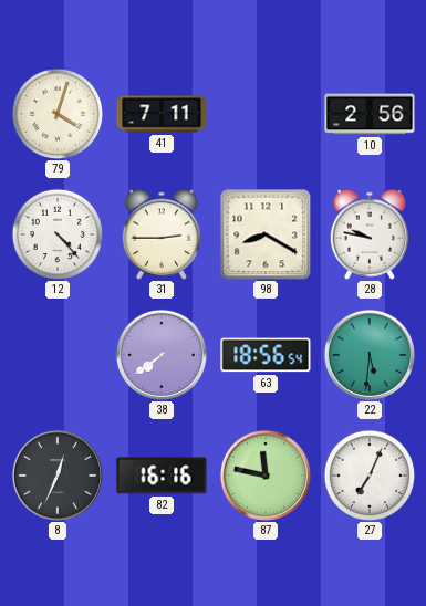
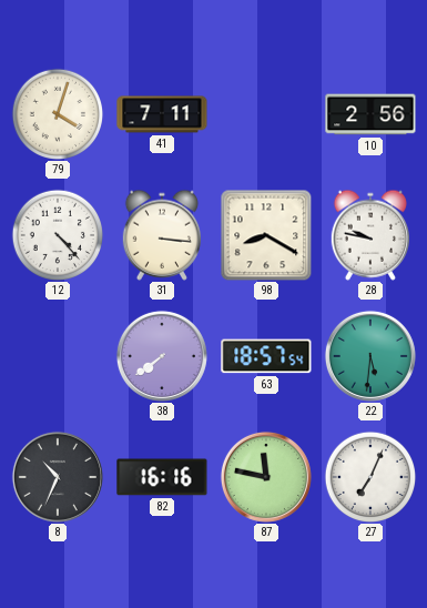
31: 2:45 -> 3:16
63: 18:56 -> 18:57
8: 12:34 -> 10:34
